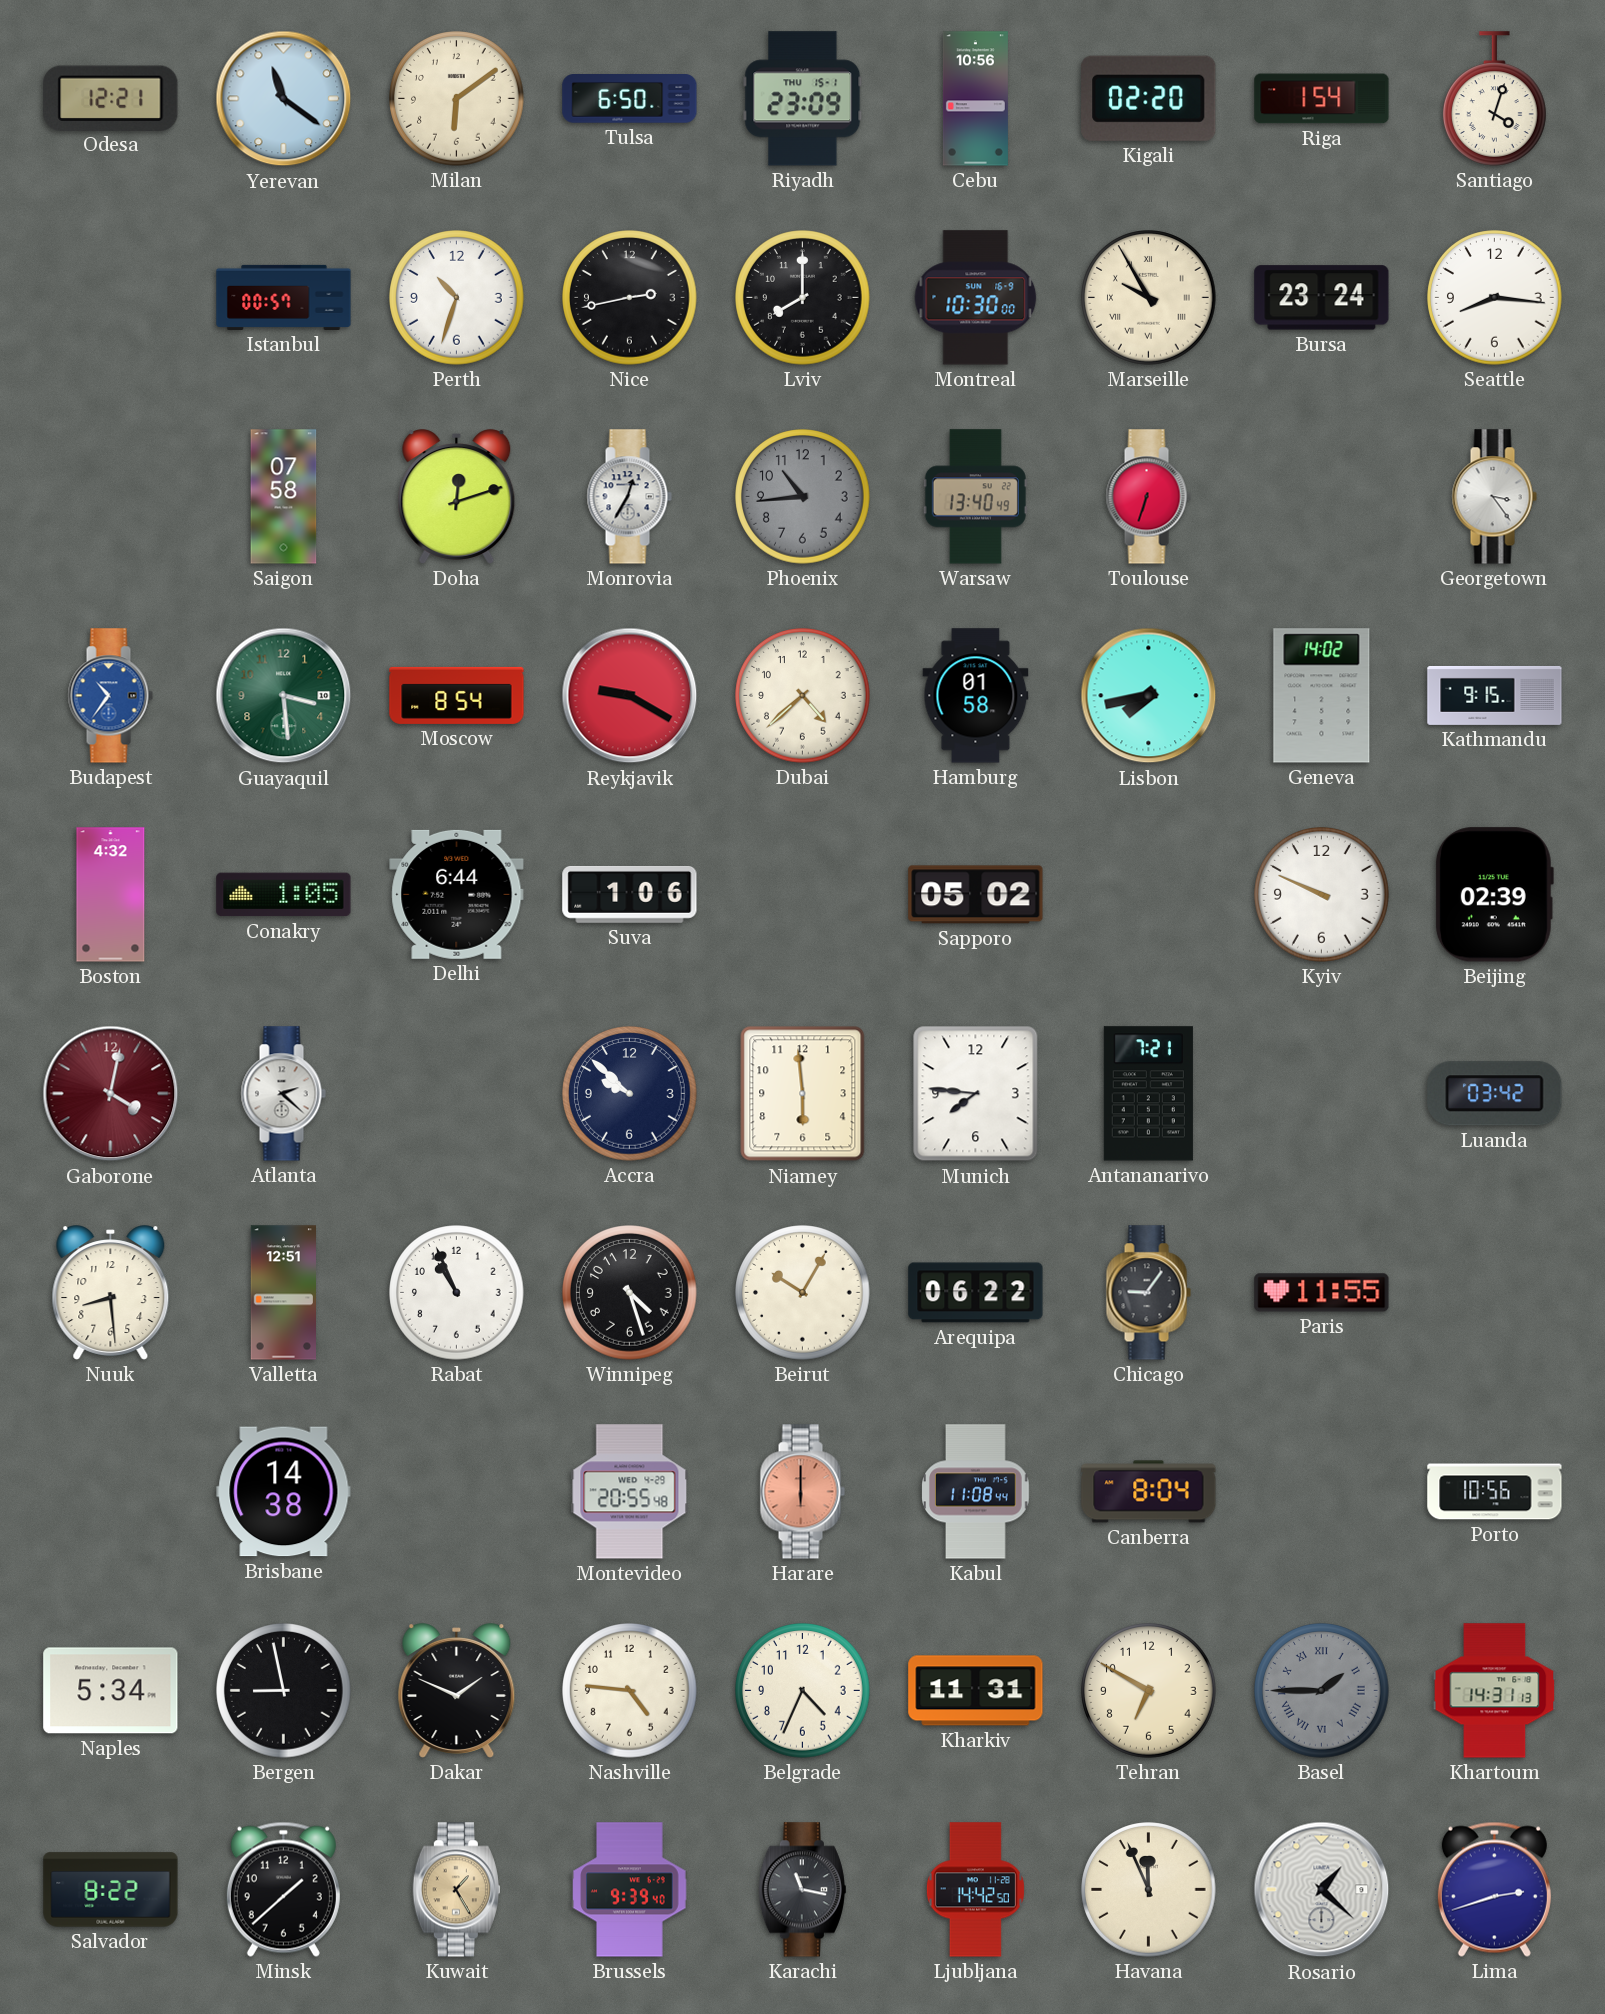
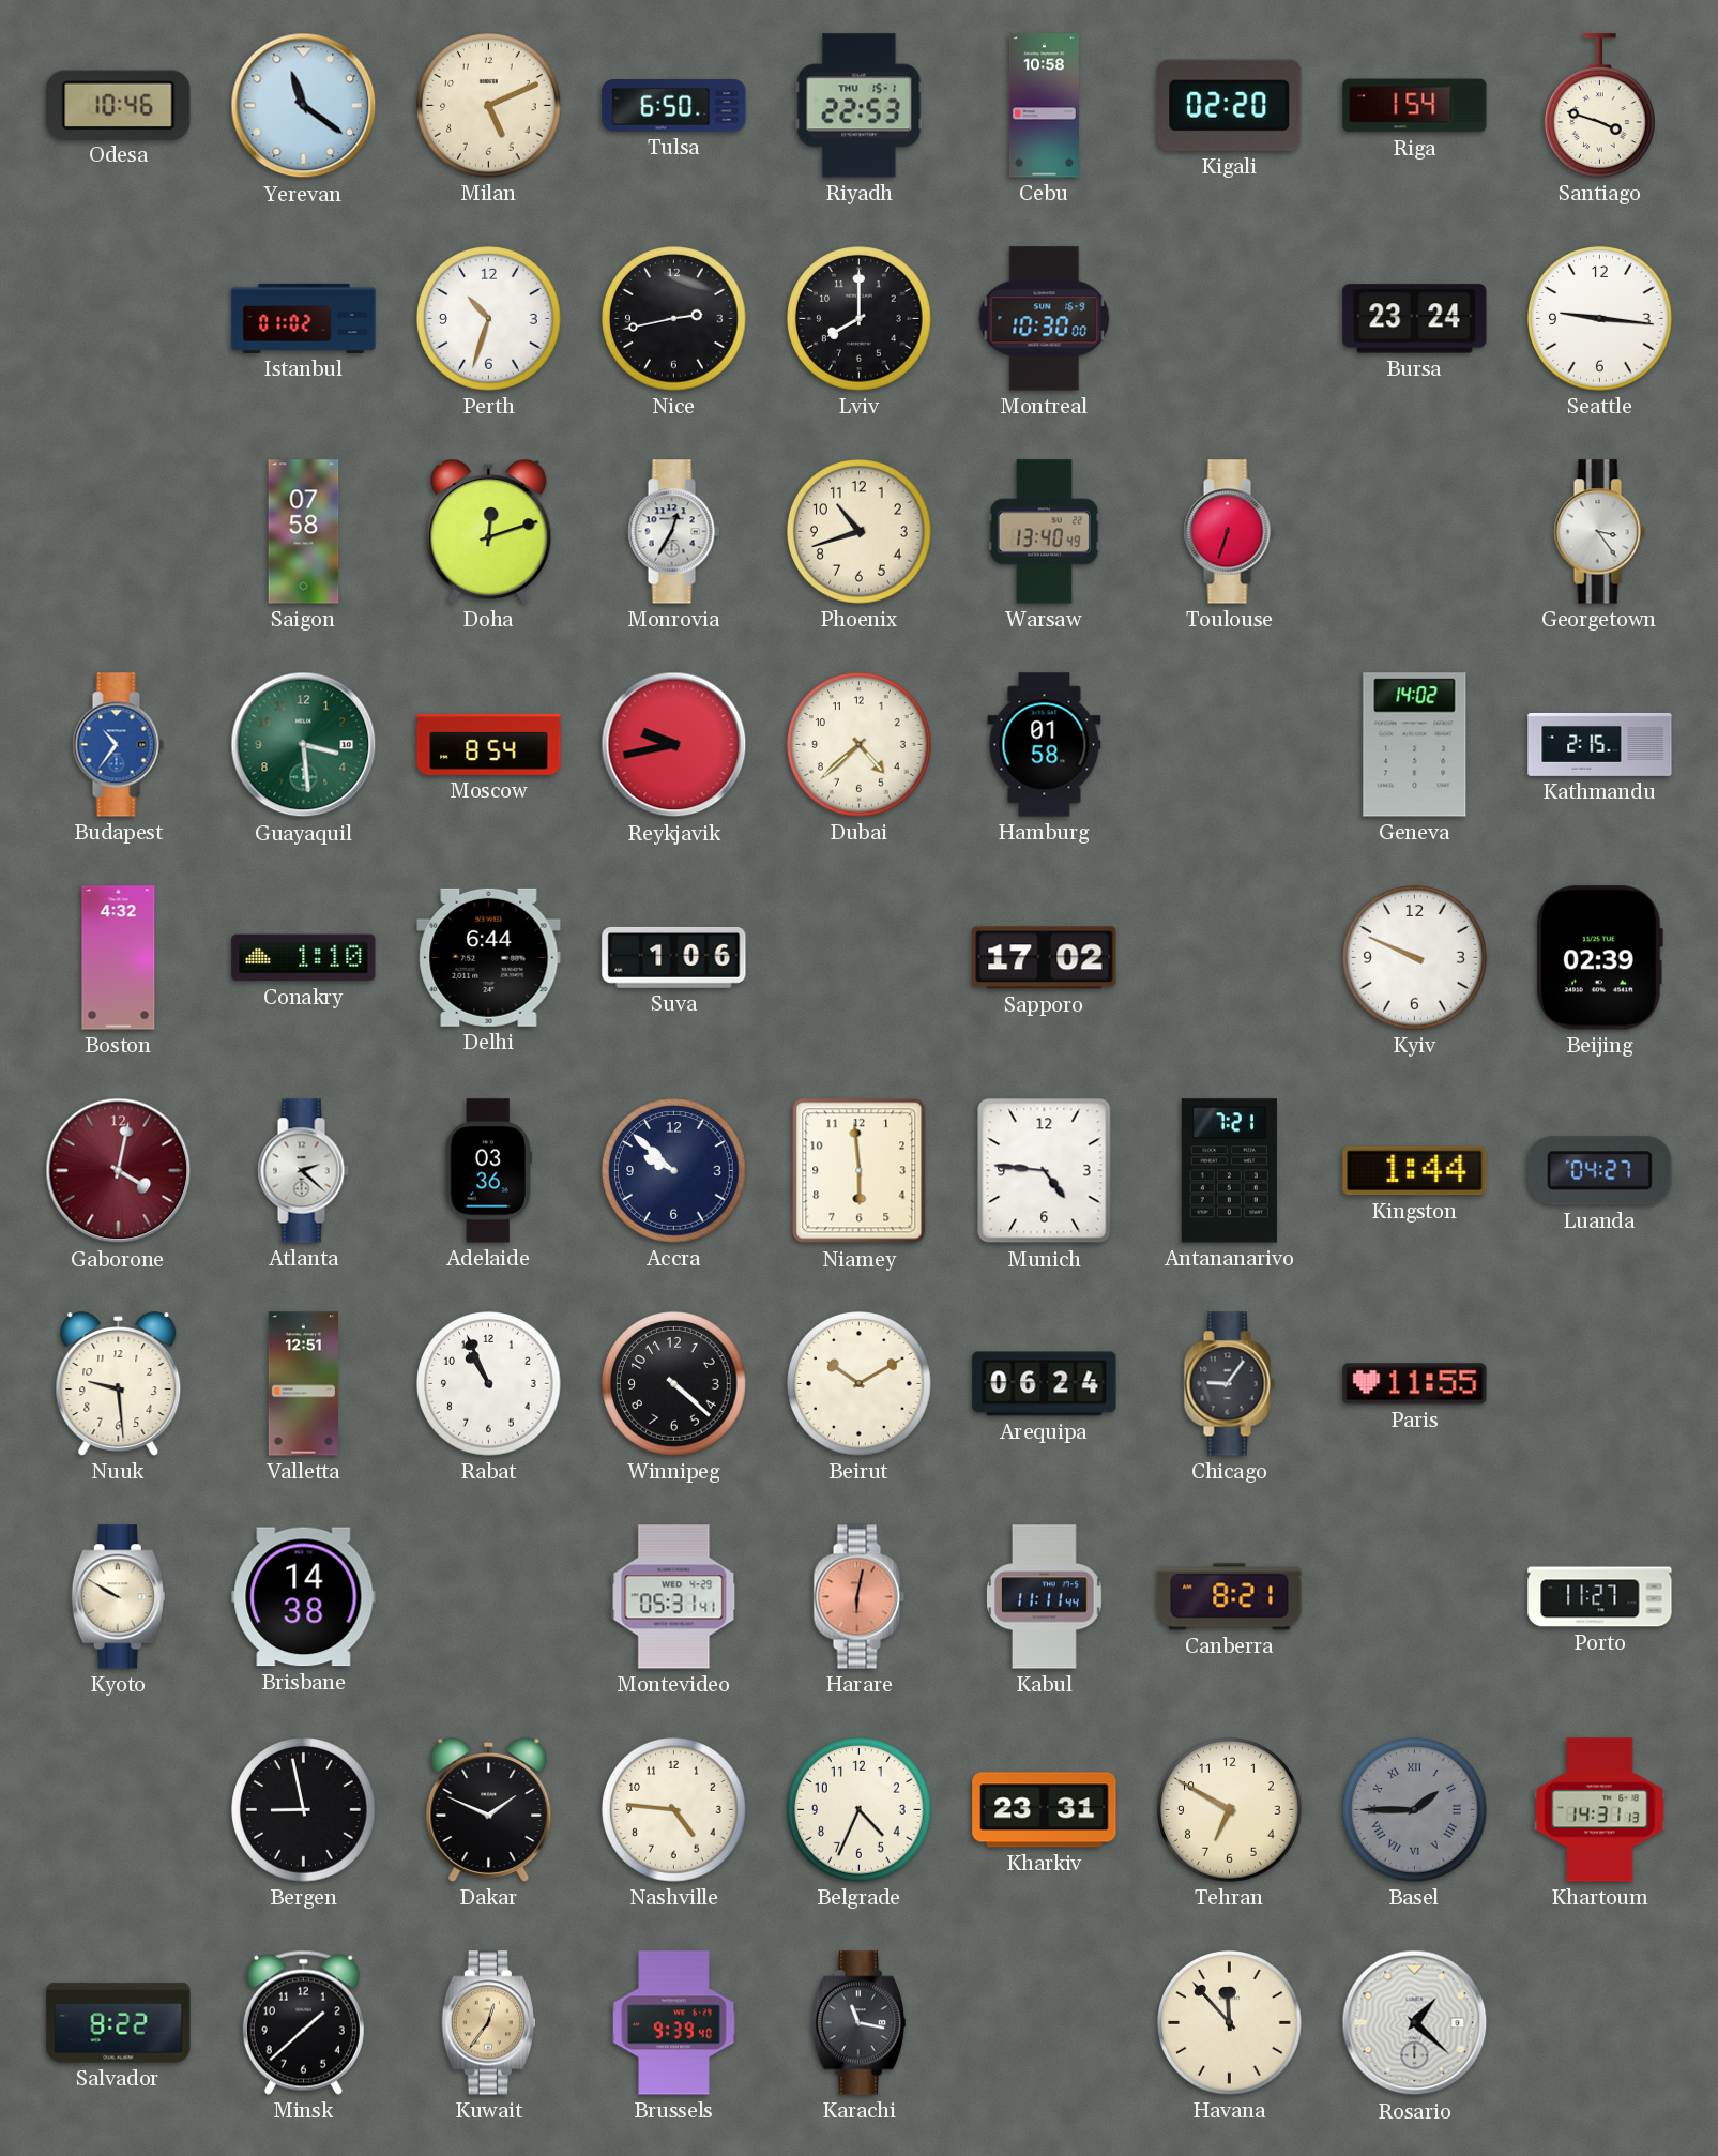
Odesa: 12:21 -> 10:46
Milan: 6:09 -> 5:11
Riyadh: 23:09 -> 22:53
Cebu: 10:56 -> 10:58
Santiago: 4:03 -> 3:48
Istanbul: 00:57 -> 01:02
Marseille: 9:55 -> none
Seattle: 8:16 -> 9:16
Phoenix: 10:44 -> 10:42
Phoenix dial: grey -> cream
Reykjavik: 9:20 -> 9:43
Lisbon: 7:43 -> none
Kathmandu: 9:15 -> 2:15
Conakry: 1:05 -> 1:10
Sapporo: 05:02 -> 17:02
Adelaide: none -> 03:36
Munich: 7:46 -> 4:46
Kingston: none -> 1:44
Luanda: 03:42 -> 04:27
Nuuk: 8:29 -> 9:29
Winnipeg: 4:27 -> 4:22
Beirut: 10:05 -> 10:10
Arequipa: 06:22 -> 06:24
Kyoto: none -> 9:50
Montevideo: 20:55 -> 05:31
Harare: 6:00 -> 6:02
Kabul: 11:08 -> 11:11
Canberra: 8:04 -> 8:21
Porto: 10:56 -> 11:27
Naples: 5:34 -> none
Kharkiv: 11:31 -> 23:31
Kuwait: 1:25 -> 12:36
Ljubljana: 14:42 -> none
Havana: 11:56 -> 11:53
Lima: 2:42 -> none
